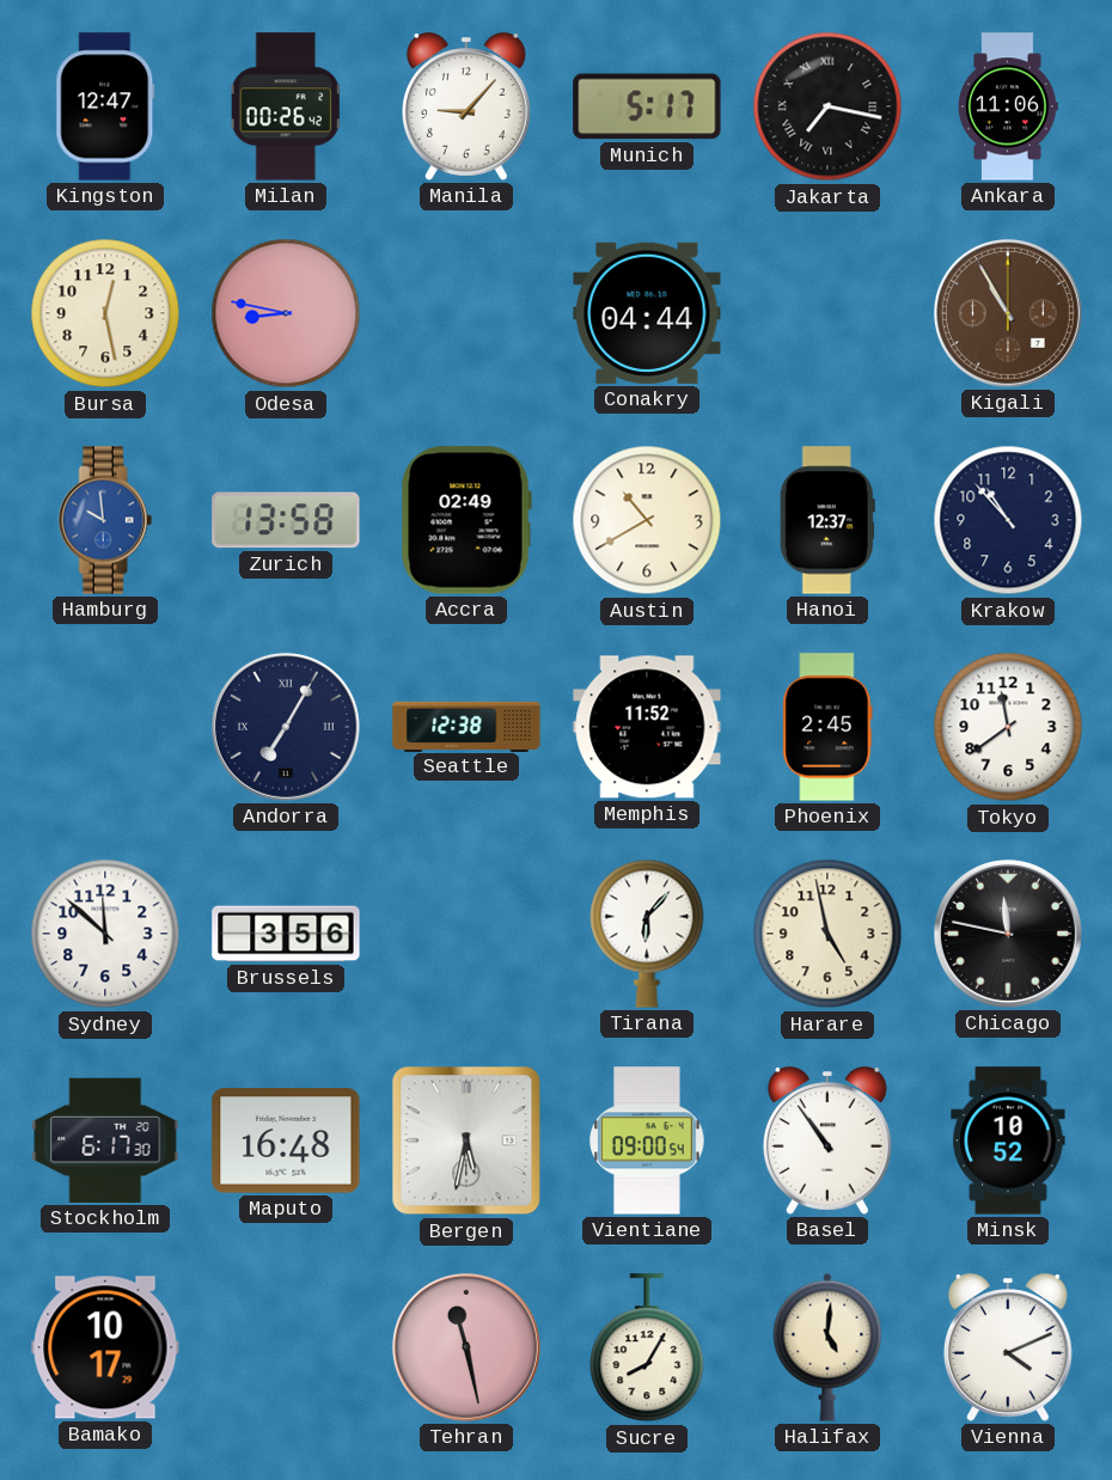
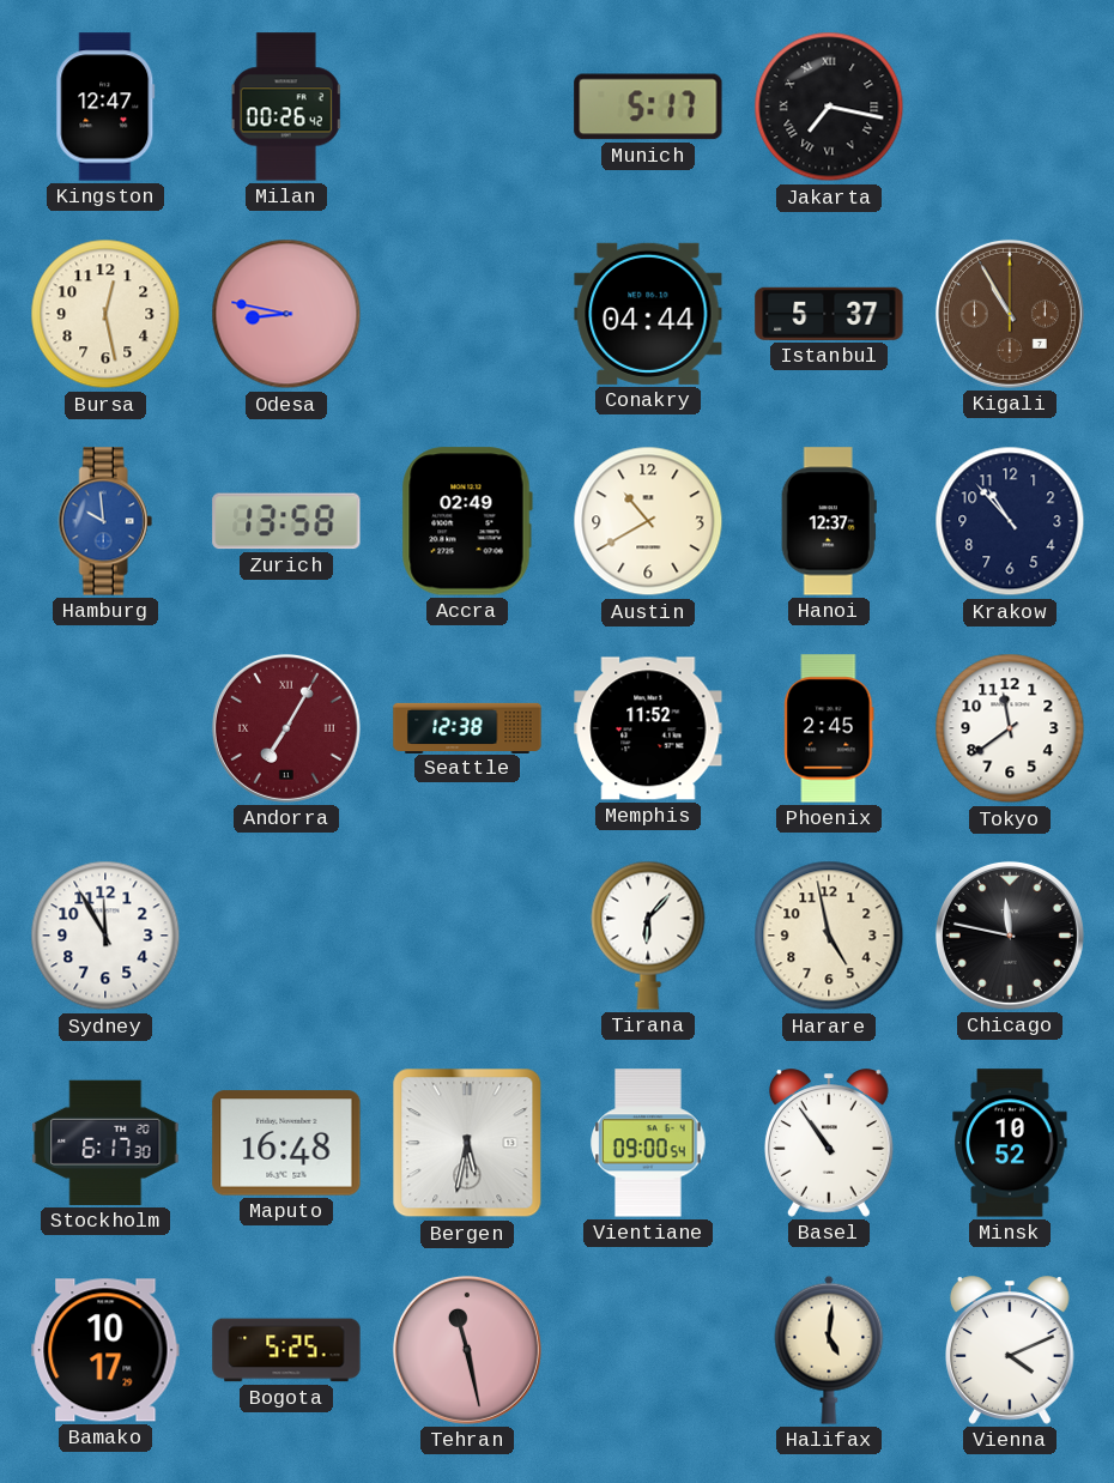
Manila: 9:07 -> none
Ankara: 11:06 -> none
Istanbul: none -> 5:37
Andorra dial: navy -> burgundy
Sydney: 11:52 -> 11:55
Brussels: 3:56 -> none
Bogota: none -> 5:25
Sucre: 8:05 -> none
